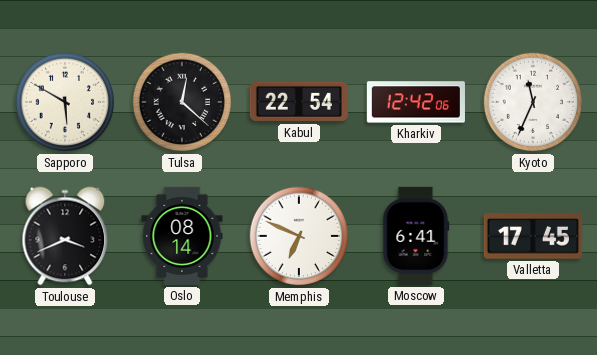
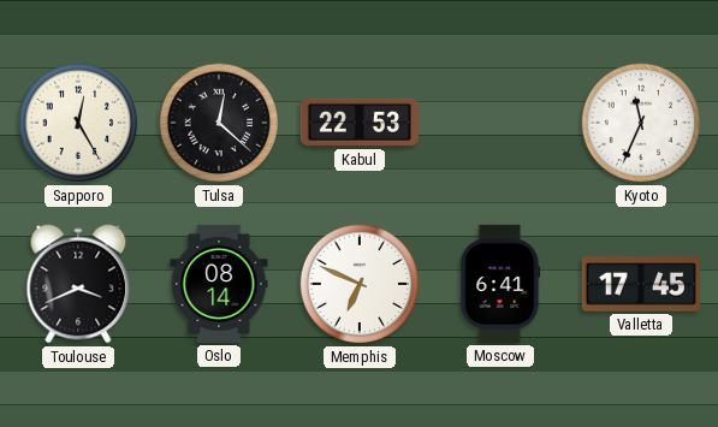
Sapporo: 5:50 -> 12:25
Kabul: 22:54 -> 22:53
Kharkiv: 12:42 -> none
